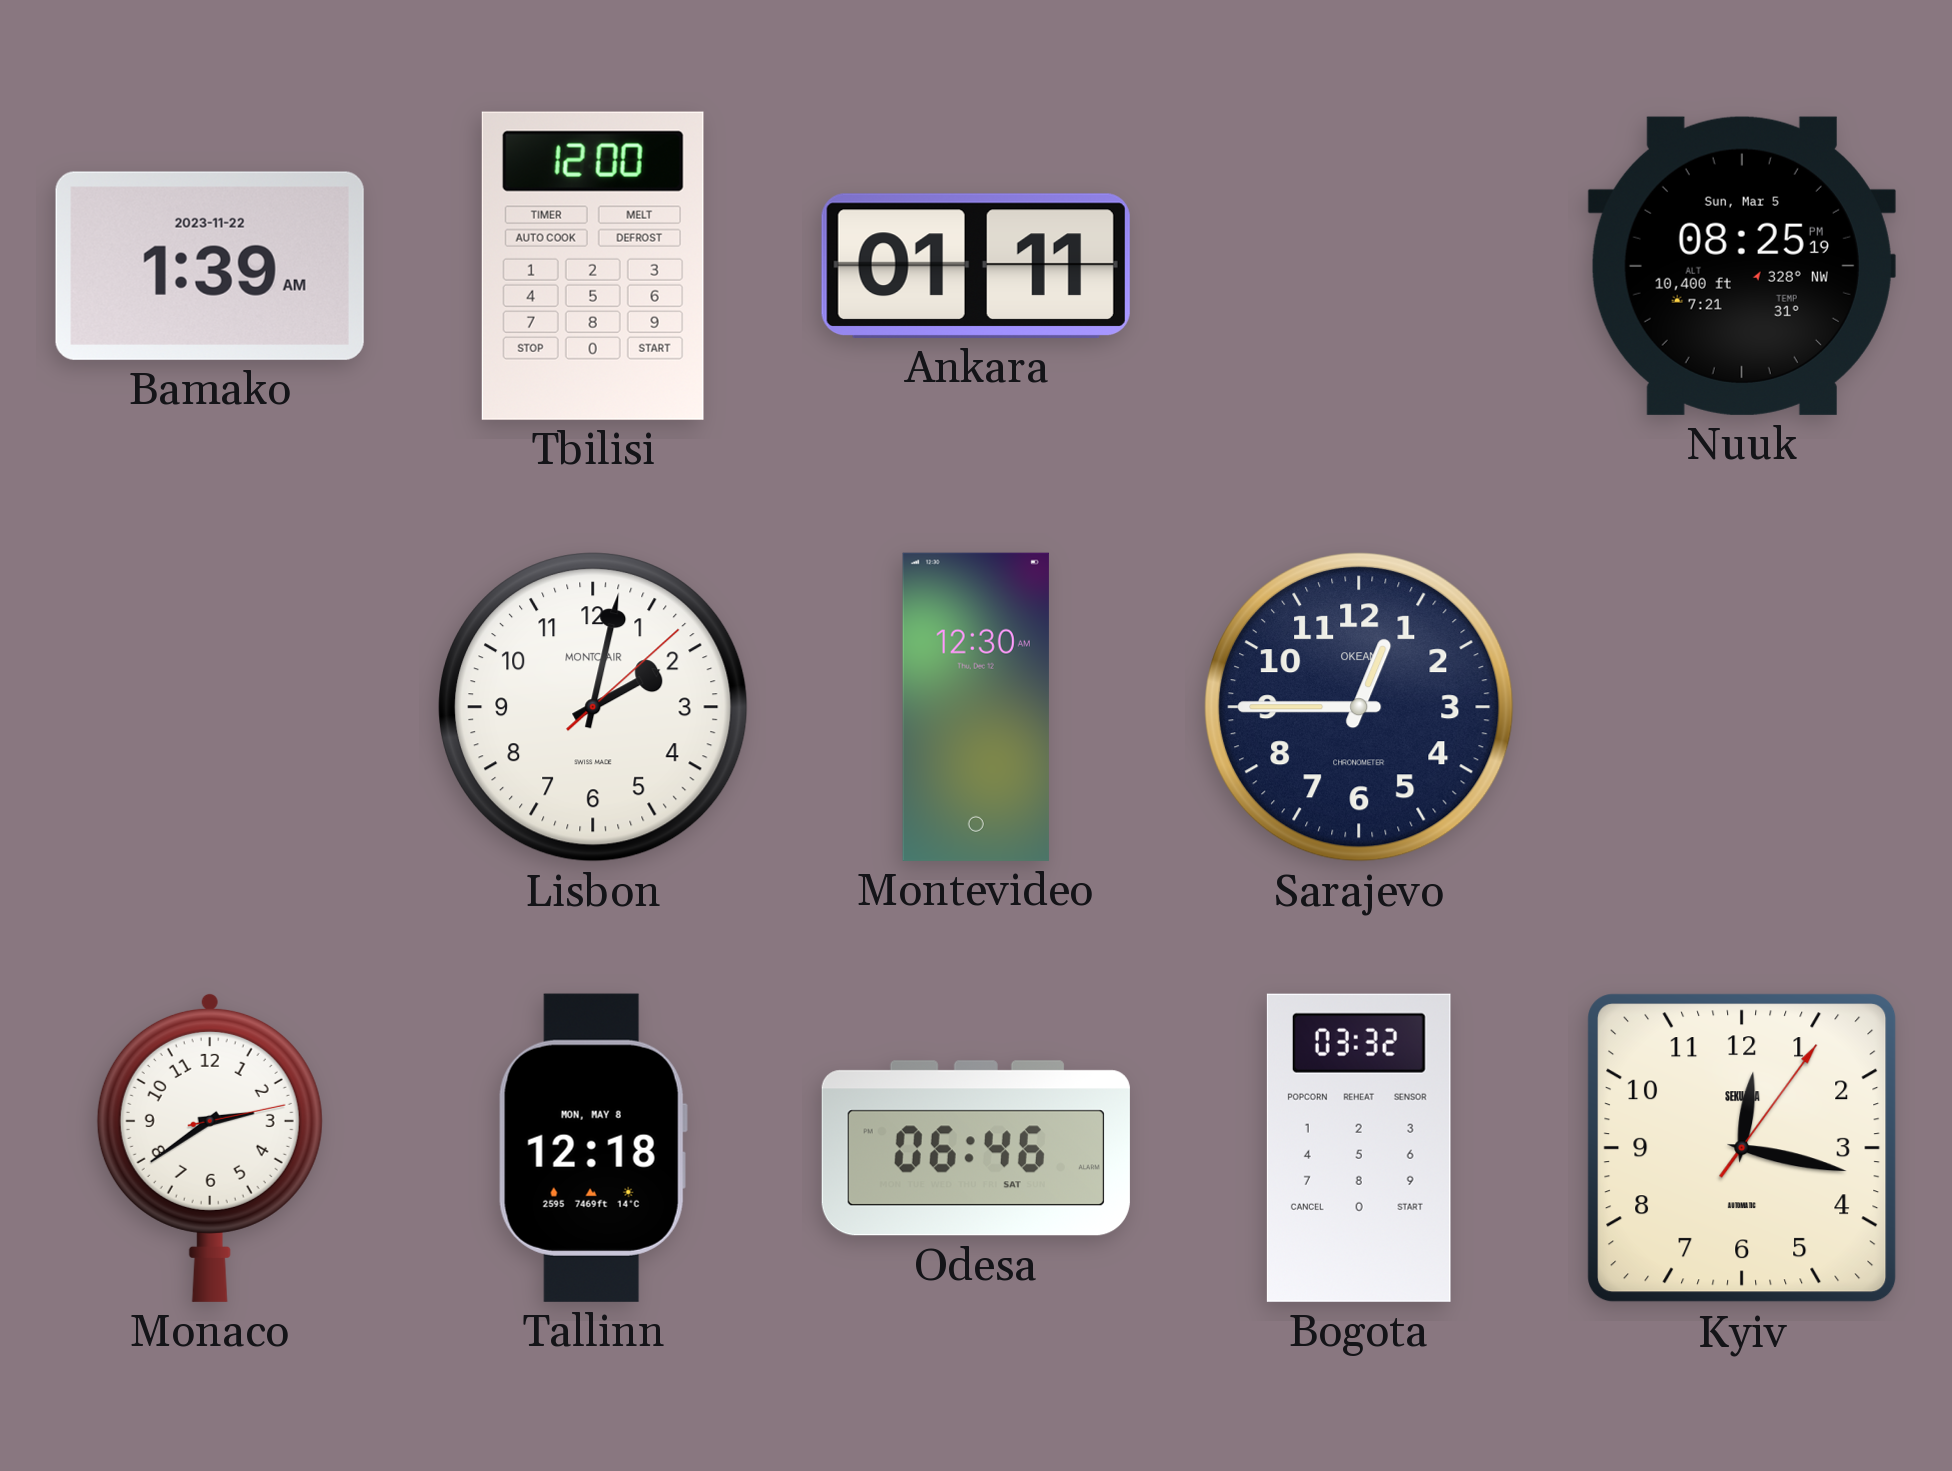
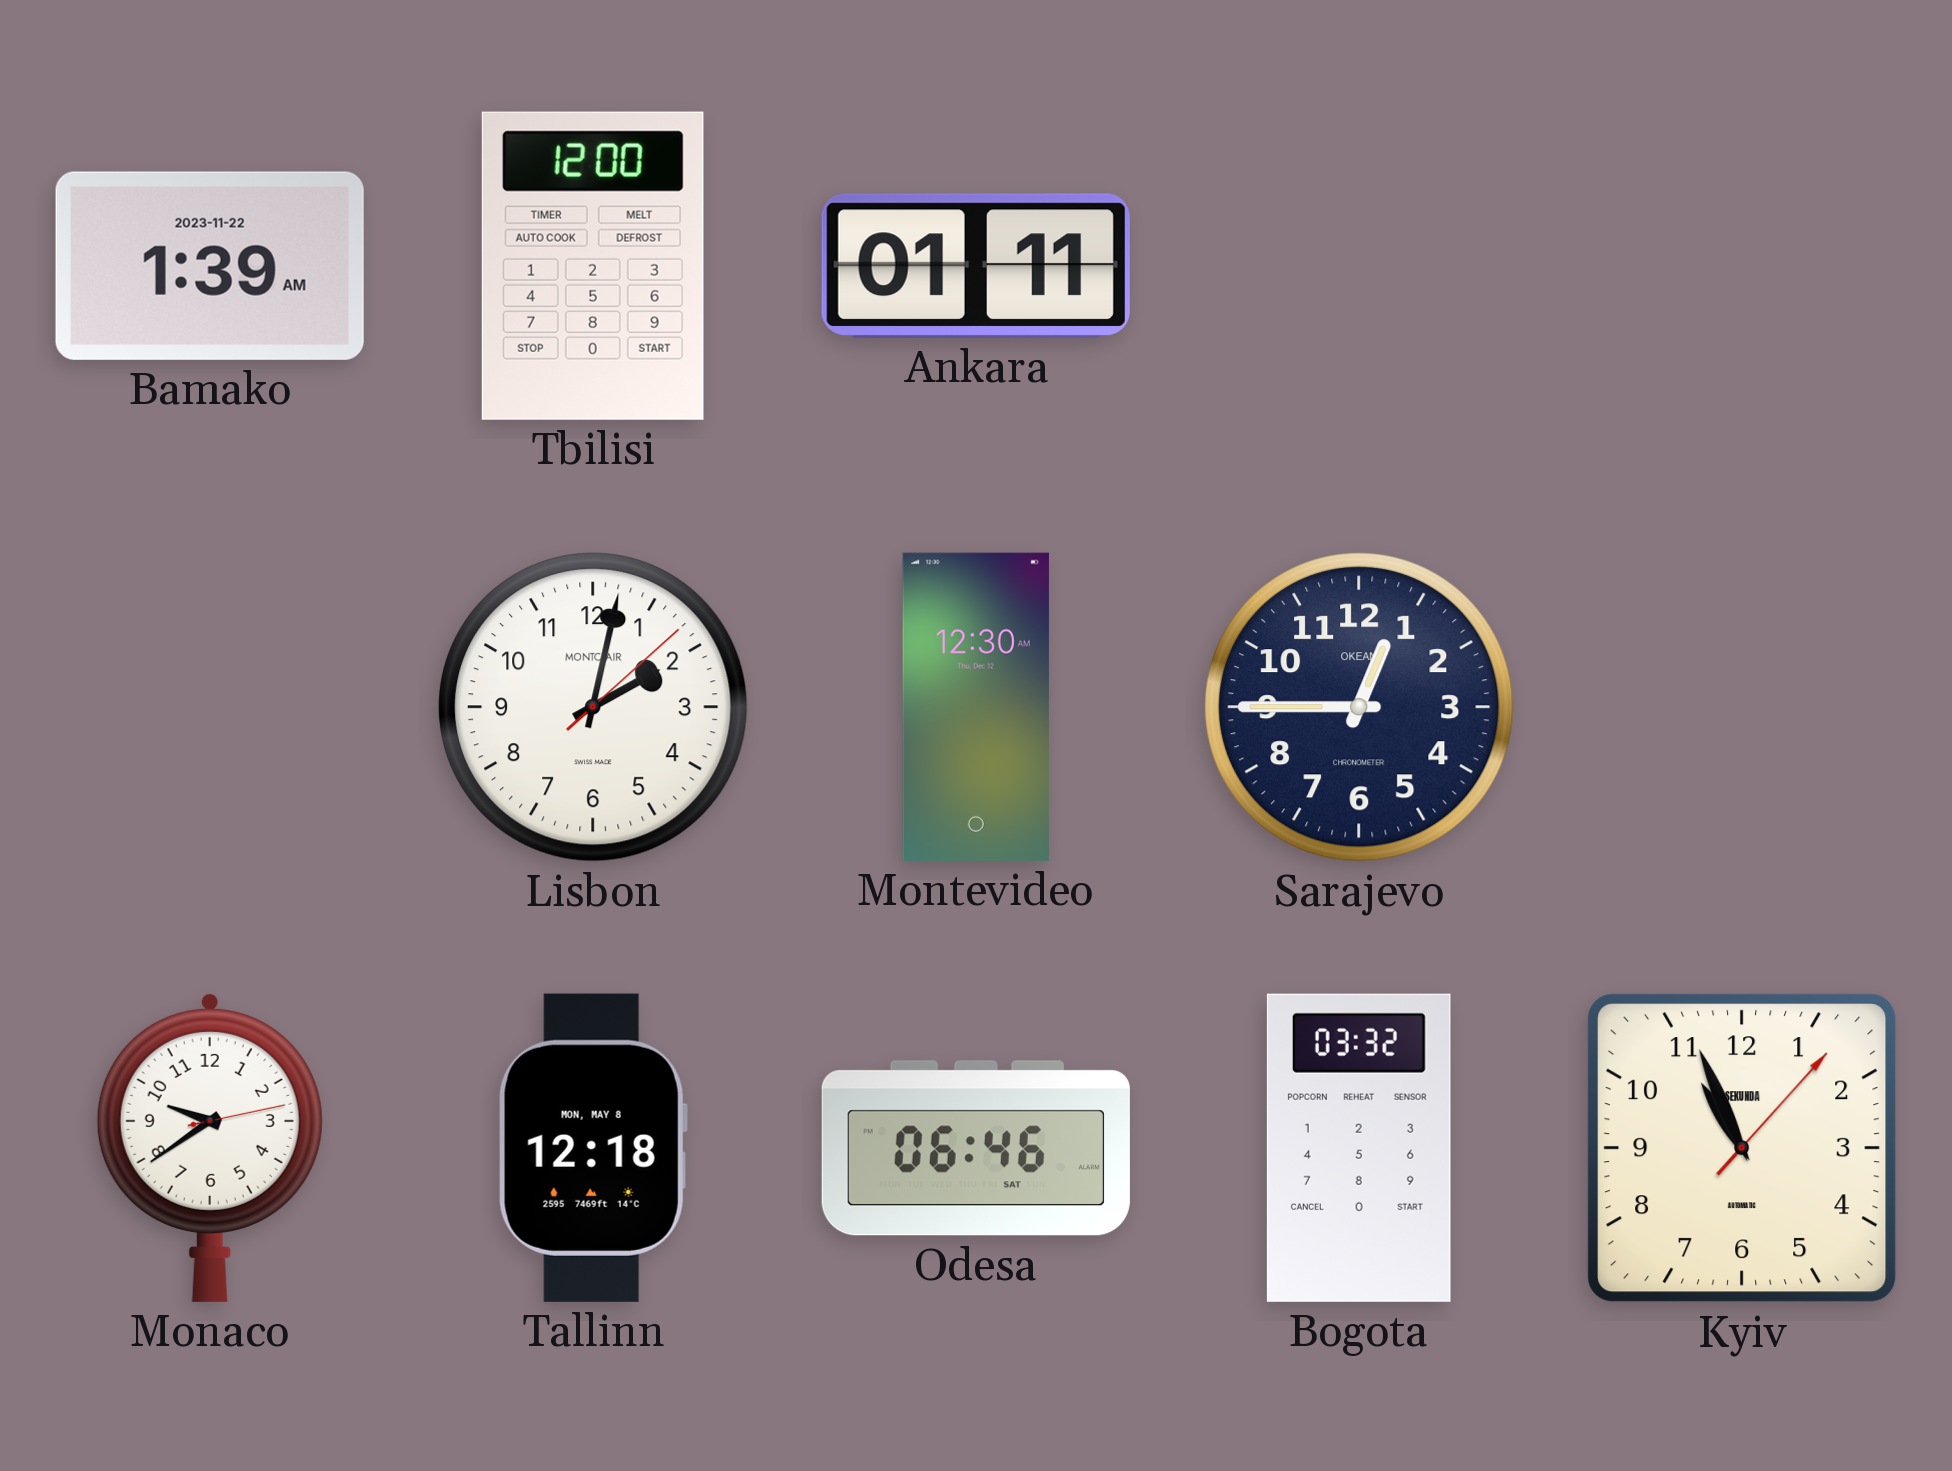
Nuuk: 08:25 -> none
Monaco: 2:39 -> 9:39
Kyiv: 12:17 -> 10:56
